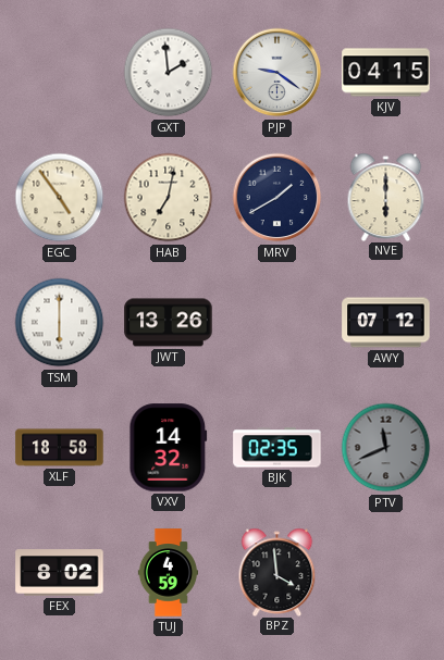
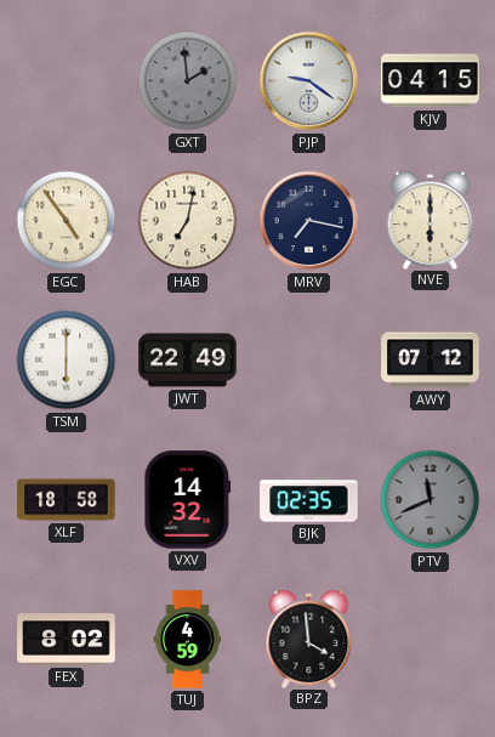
GXT dial: white -> grey
MRV: 1:40 -> 7:17
JWT: 13:26 -> 22:49
